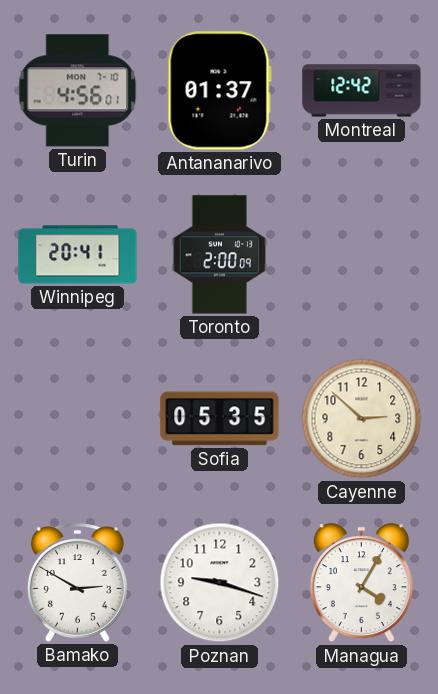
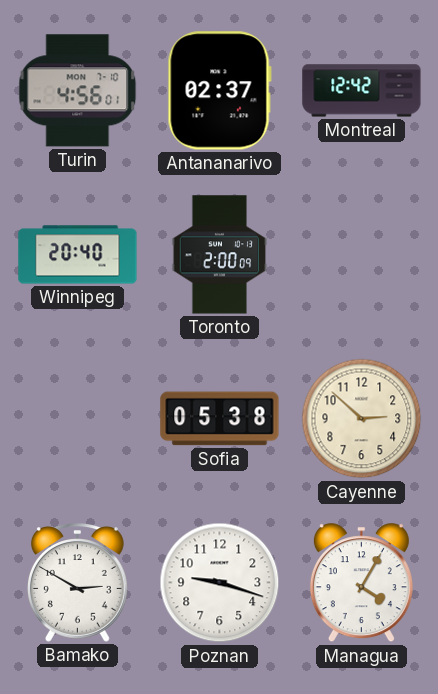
Antananarivo: 01:37 -> 02:37
Winnipeg: 20:41 -> 20:40
Sofia: 05:35 -> 05:38
